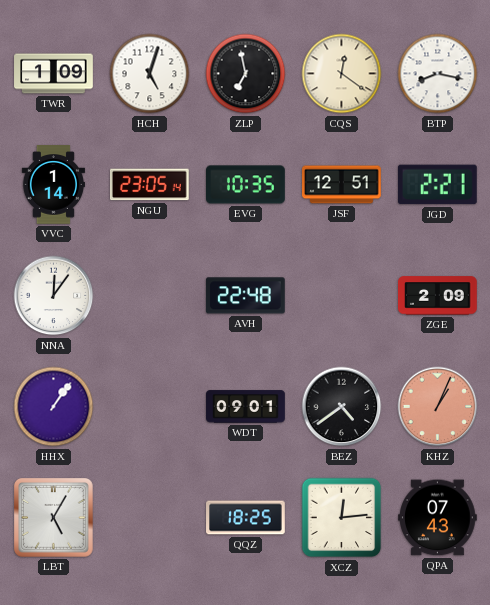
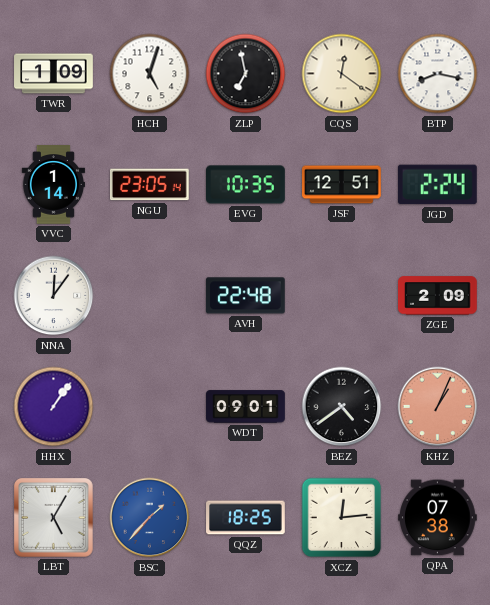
JGD: 2:21 -> 2:24
BSC: none -> 1:37
QPA: 07:43 -> 07:38
